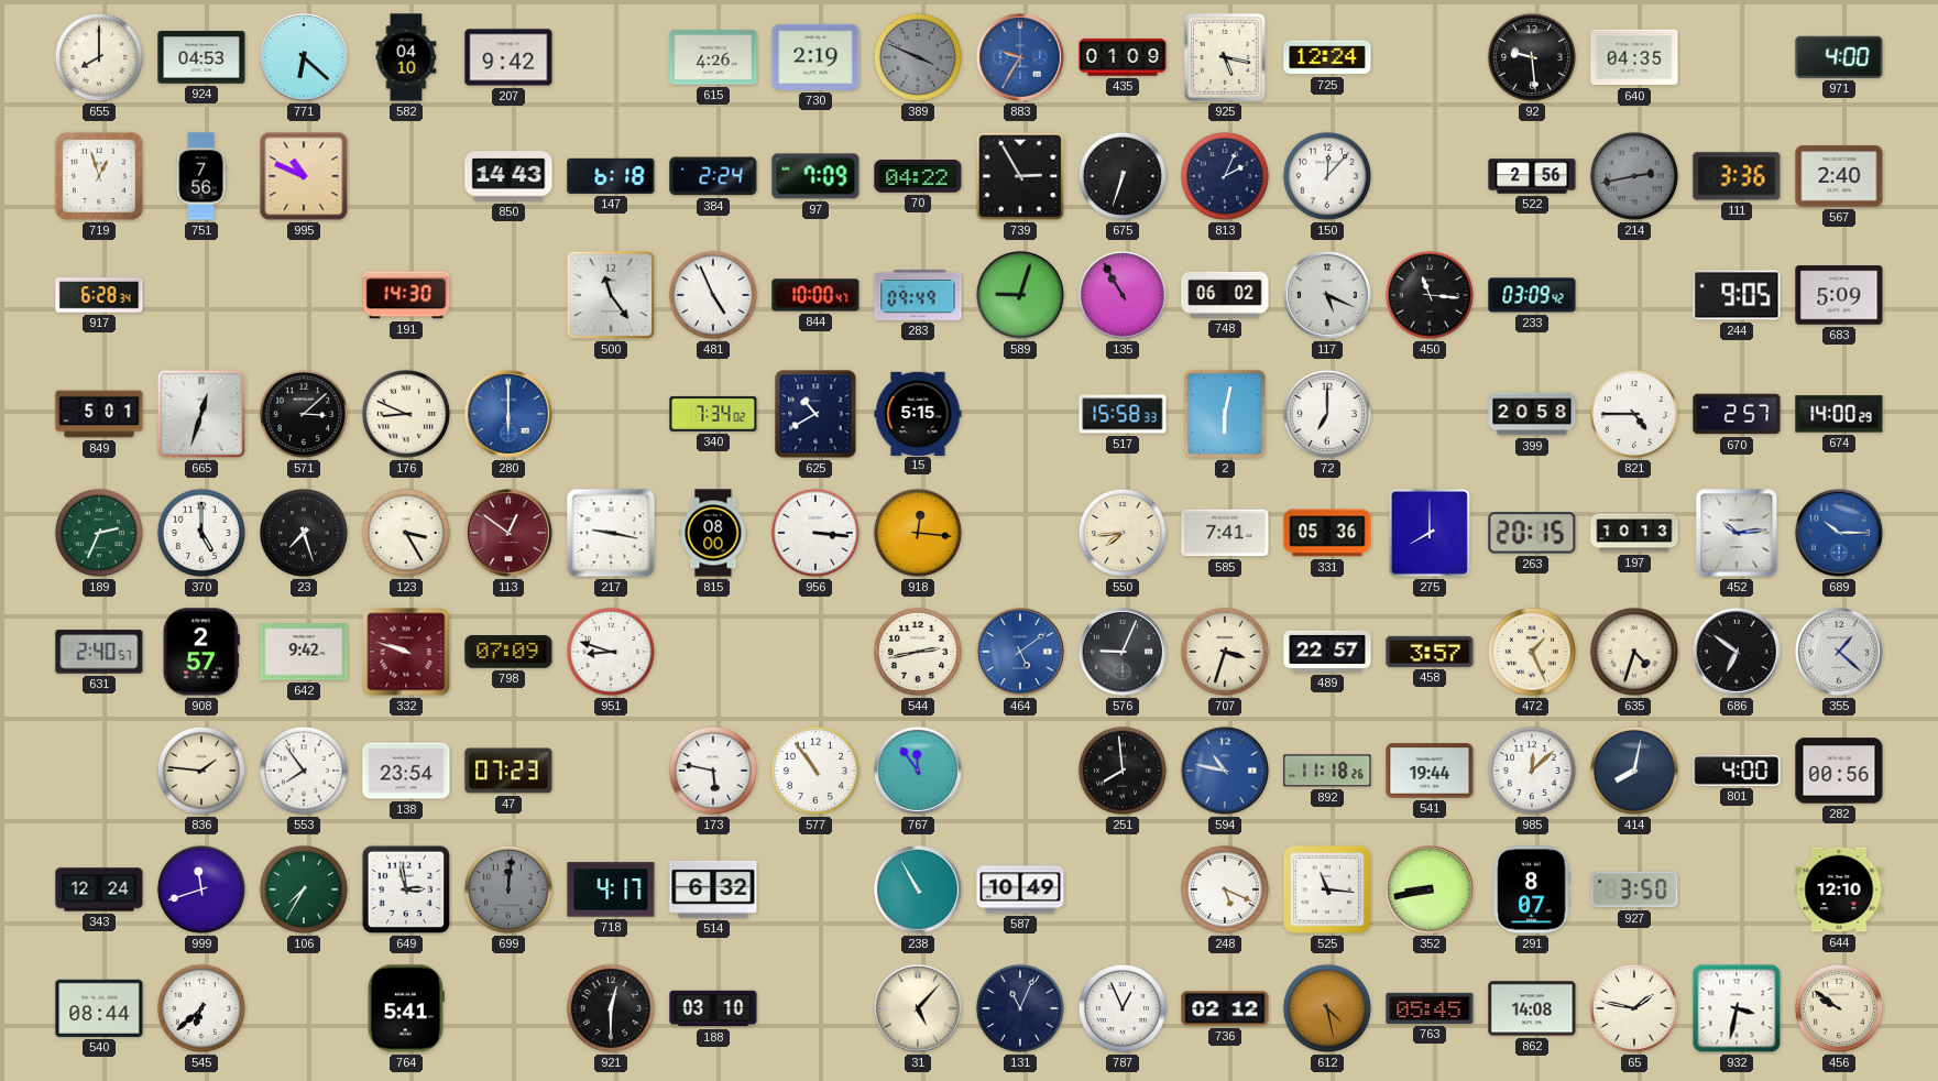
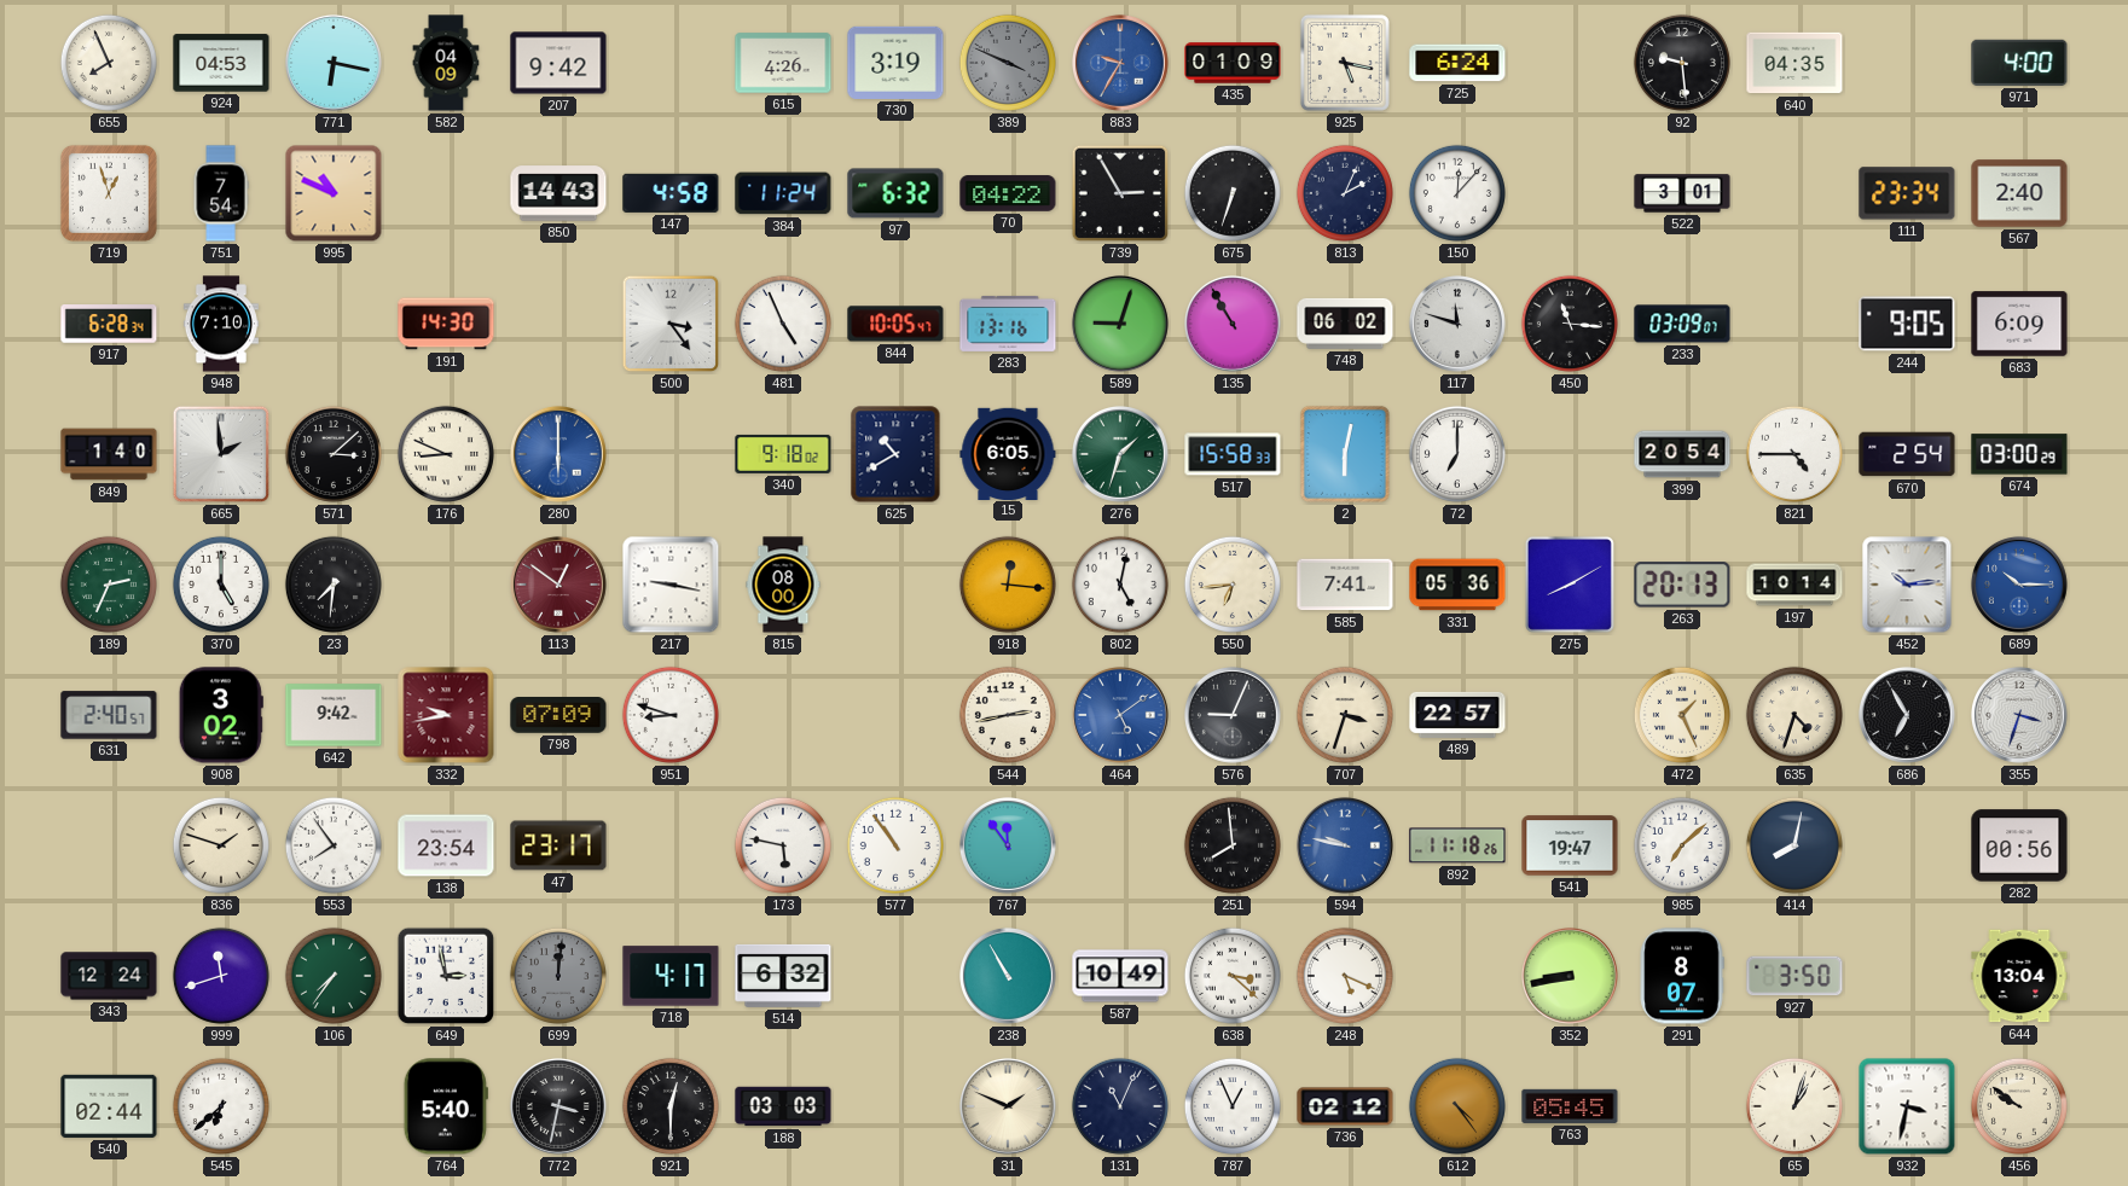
655: 8:00 -> 7:56
771: 6:22 -> 6:17
582: 04:10 -> 04:09
730: 2:19 -> 3:19
725: 12:24 -> 6:24
751: 7:56 -> 7:54
147: 6:18 -> 4:58
384: 2:24 -> 11:24
97: 7:09 -> 6:32
522: 2:56 -> 3:01
214: 2:43 -> none
111: 3:36 -> 23:34
948: none -> 7:10
500: 11:24 -> 3:24
844: 10:00 -> 10:05
283: 09:49 -> 13:16
117: 5:19 -> 11:48
233: 03:09:42 -> 03:09:07
683: 5:09 -> 6:09
849: 5:01 -> 1:40
665: 12:33 -> 1:59
340: 7:34 -> 9:18
15: 5:15 -> 6:05
276: none -> 1:33
399: 20:58 -> 20:54
670: 2:57 -> 2:54
674: 14:00 -> 03:00
23: 7:27 -> 7:31
123: 3:25 -> none
956: 3:16 -> none
802: none -> 5:02
550: 7:44 -> 6:44
275: 8:00 -> 8:10
263: 20:15 -> 20:13
197: 10:13 -> 10:14
908: 2:57 -> 3:02
332: 9:48 -> 9:43
458: 3:57 -> none
686: 6:51 -> 6:55
355: 1:22 -> 3:33
836: 1:46 -> 1:48
47: 07:23 -> 23:17
594: 10:47 -> 9:47
541: 19:44 -> 19:47
985: 12:08 -> 7:08
801: 4:00 -> none
106: 7:35 -> 7:36
638: none -> 3:22
525: 11:16 -> none
644: 12:10 -> 13:04
540: 08:44 -> 02:44
764: 5:41 -> 5:40
772: none -> 3:32
188: 03:10 -> 03:03
31: 5:07 -> 1:49
612: 4:28 -> 4:24
862: 14:08 -> none
65: 1:47 -> 1:03
